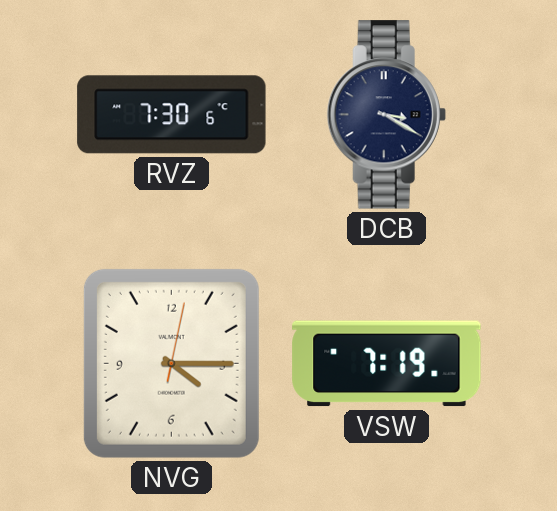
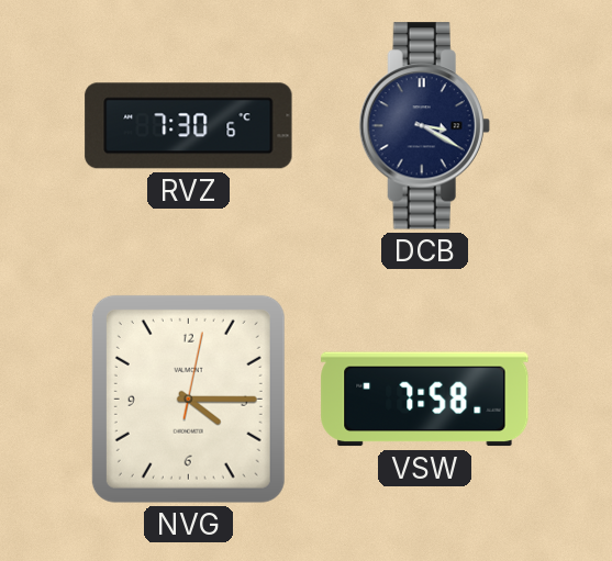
VSW: 7:19 -> 7:58
